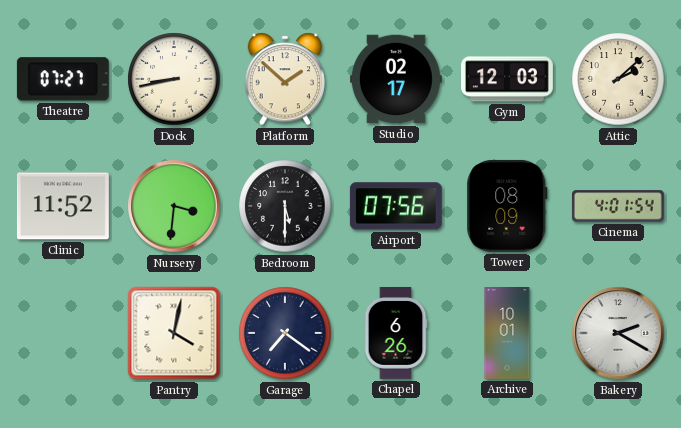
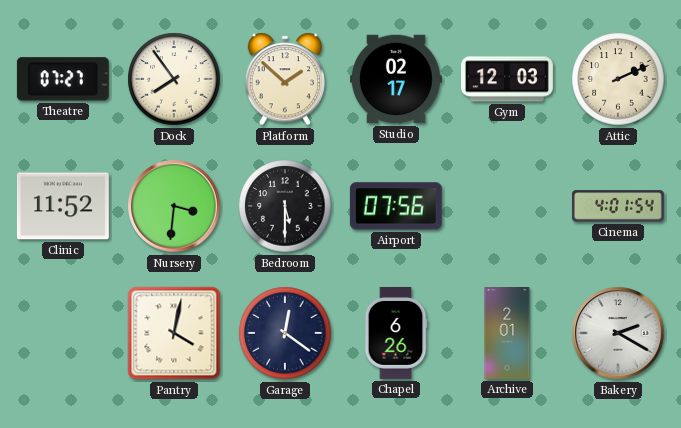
Dock: 8:43 -> 7:54
Attic: 2:08 -> 2:11
Tower: 08:09 -> none
Garage: 7:21 -> 12:21
Archive: 10:01 -> 2:01
